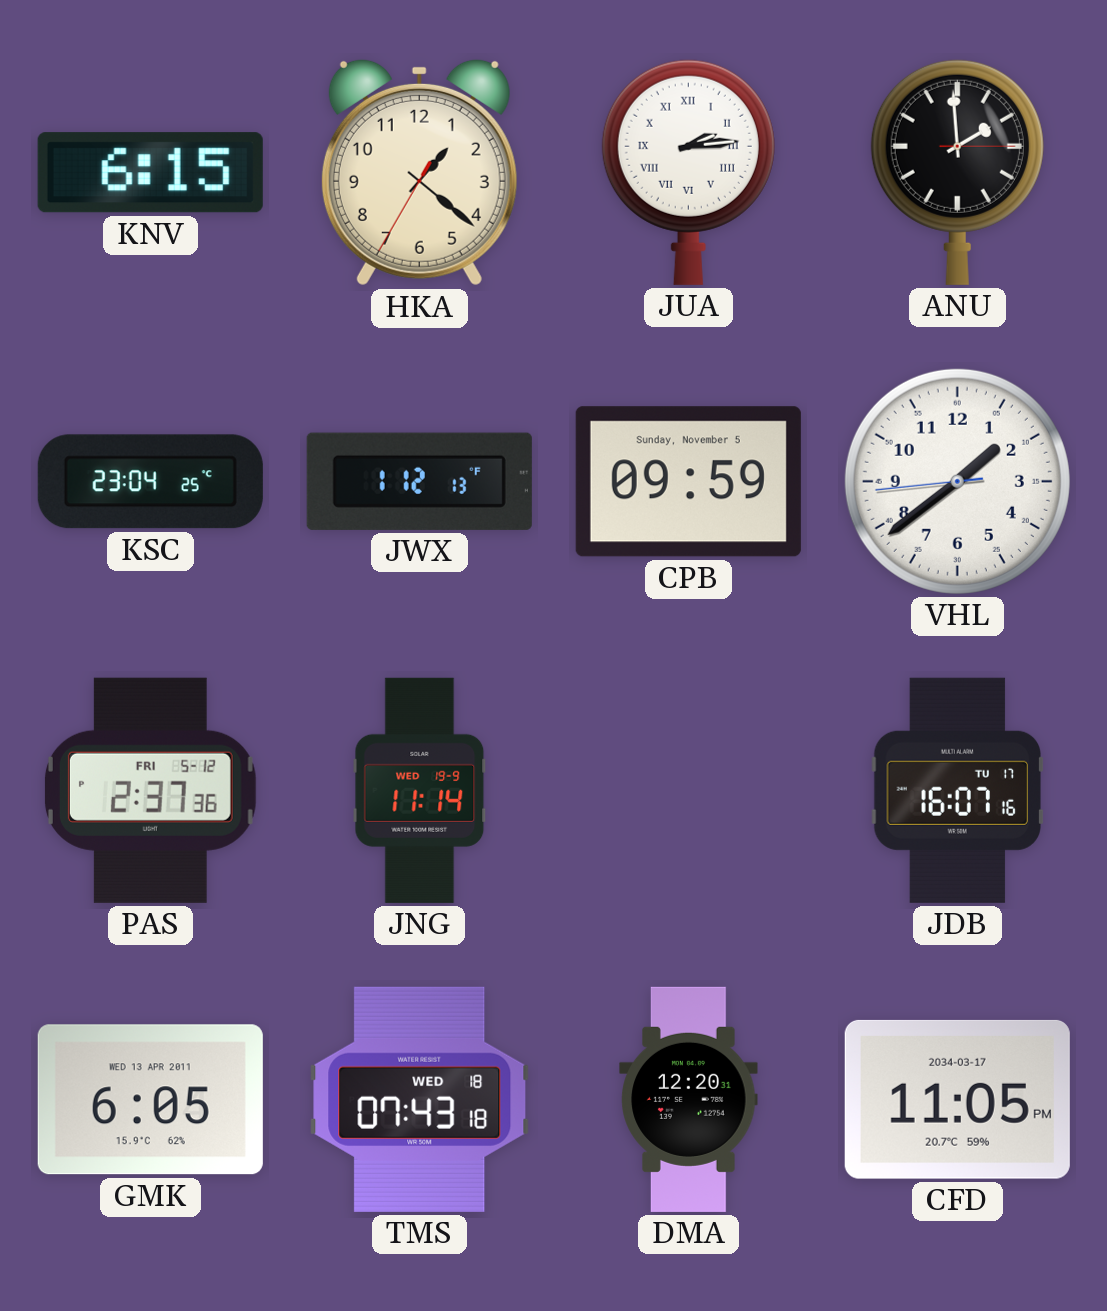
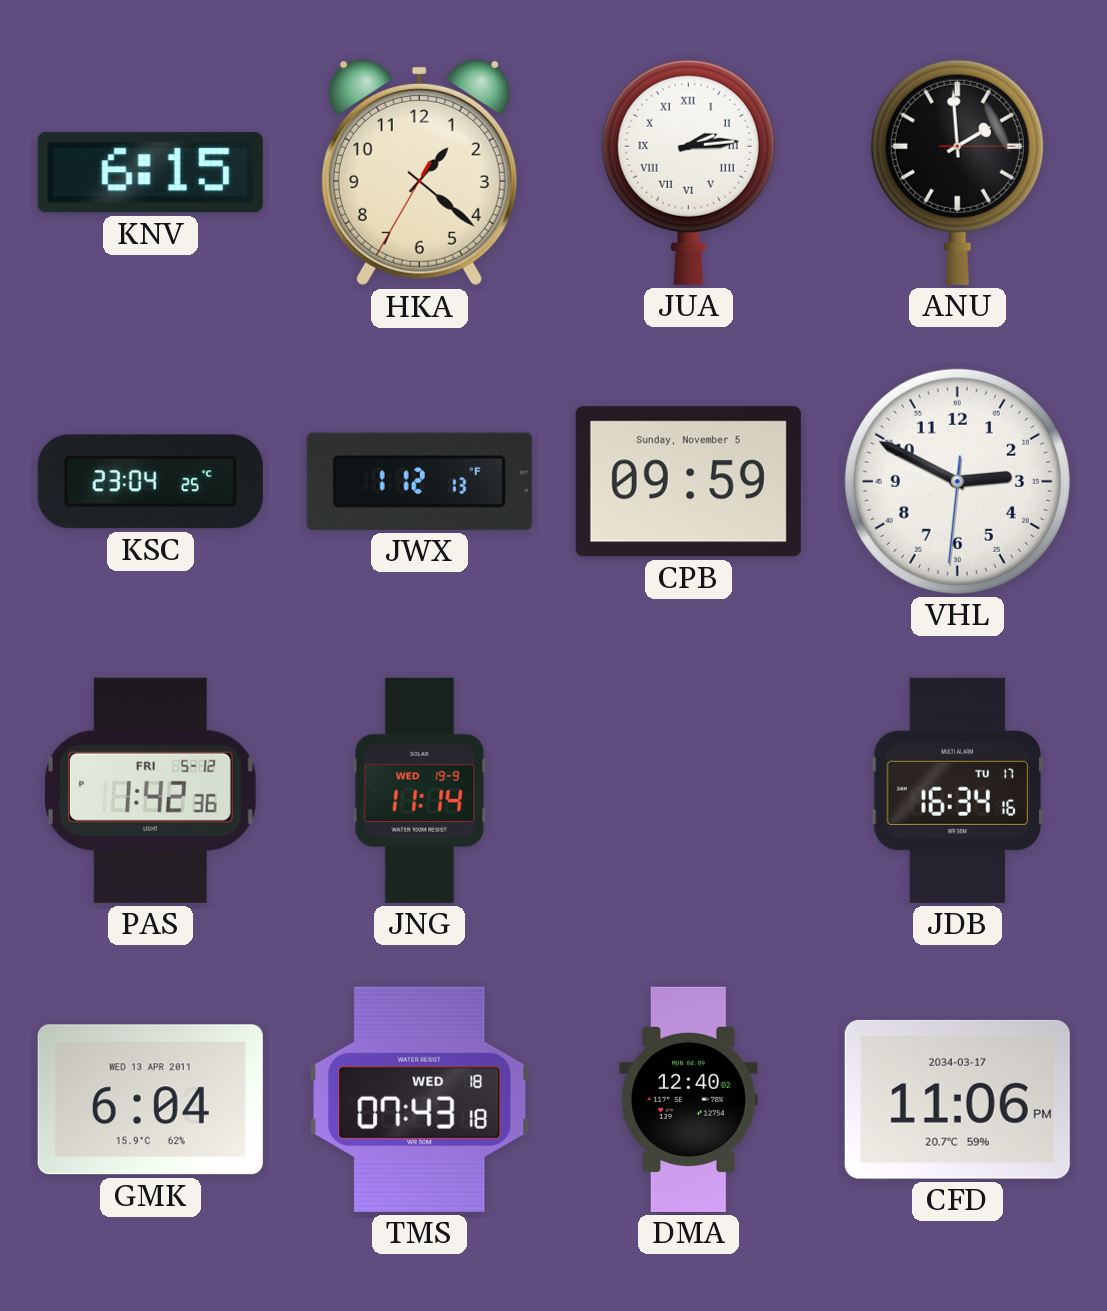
VHL: 1:38 -> 2:49
PAS: 2:37 -> 1:42
JDB: 16:07 -> 16:34
GMK: 6:05 -> 6:04
DMA: 12:20 -> 12:40
CFD: 11:05 -> 11:06
